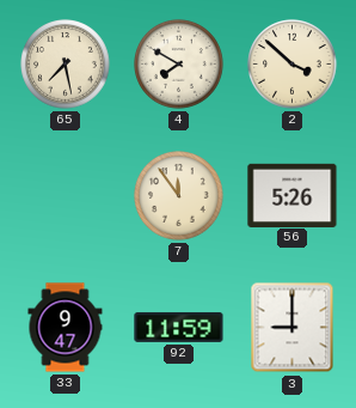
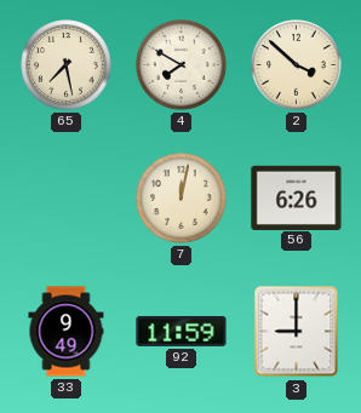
7: 11:54 -> 12:02
56: 5:26 -> 6:26
33: 9:47 -> 9:49
